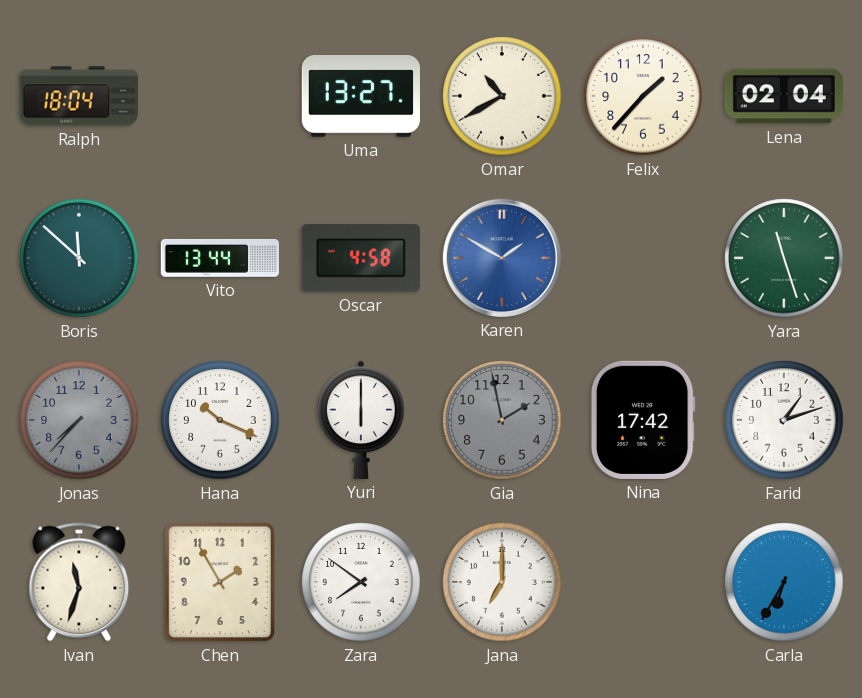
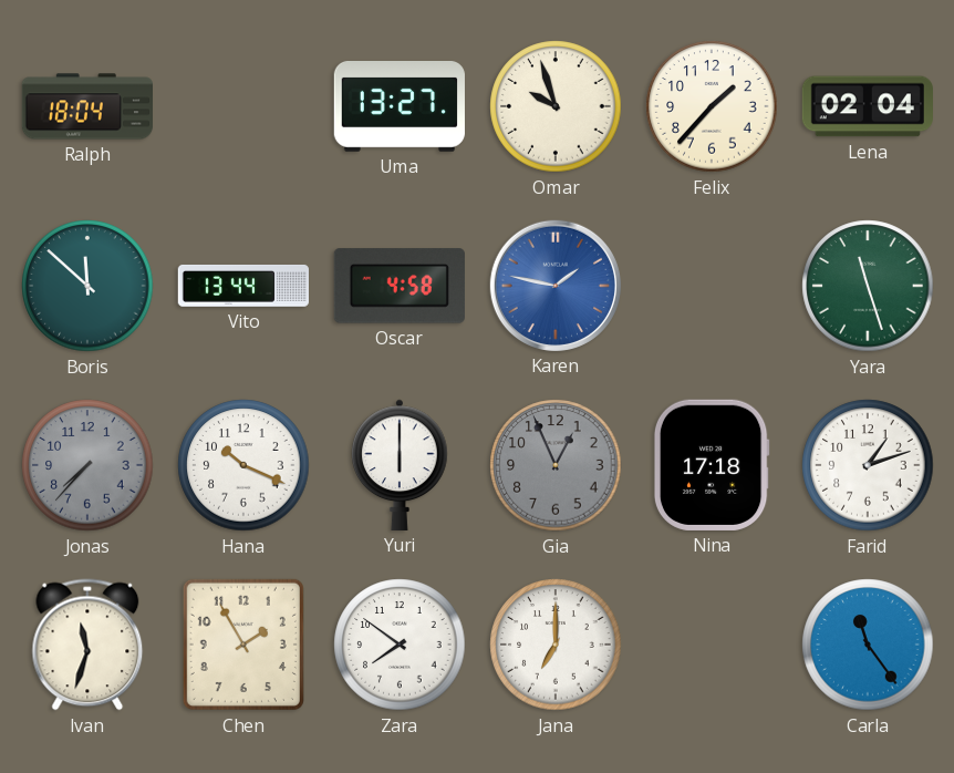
Omar: 10:40 -> 9:57
Karen: 1:50 -> 1:47
Gia: 1:58 -> 12:56
Nina: 17:42 -> 17:18
Carla: 6:35 -> 11:24
